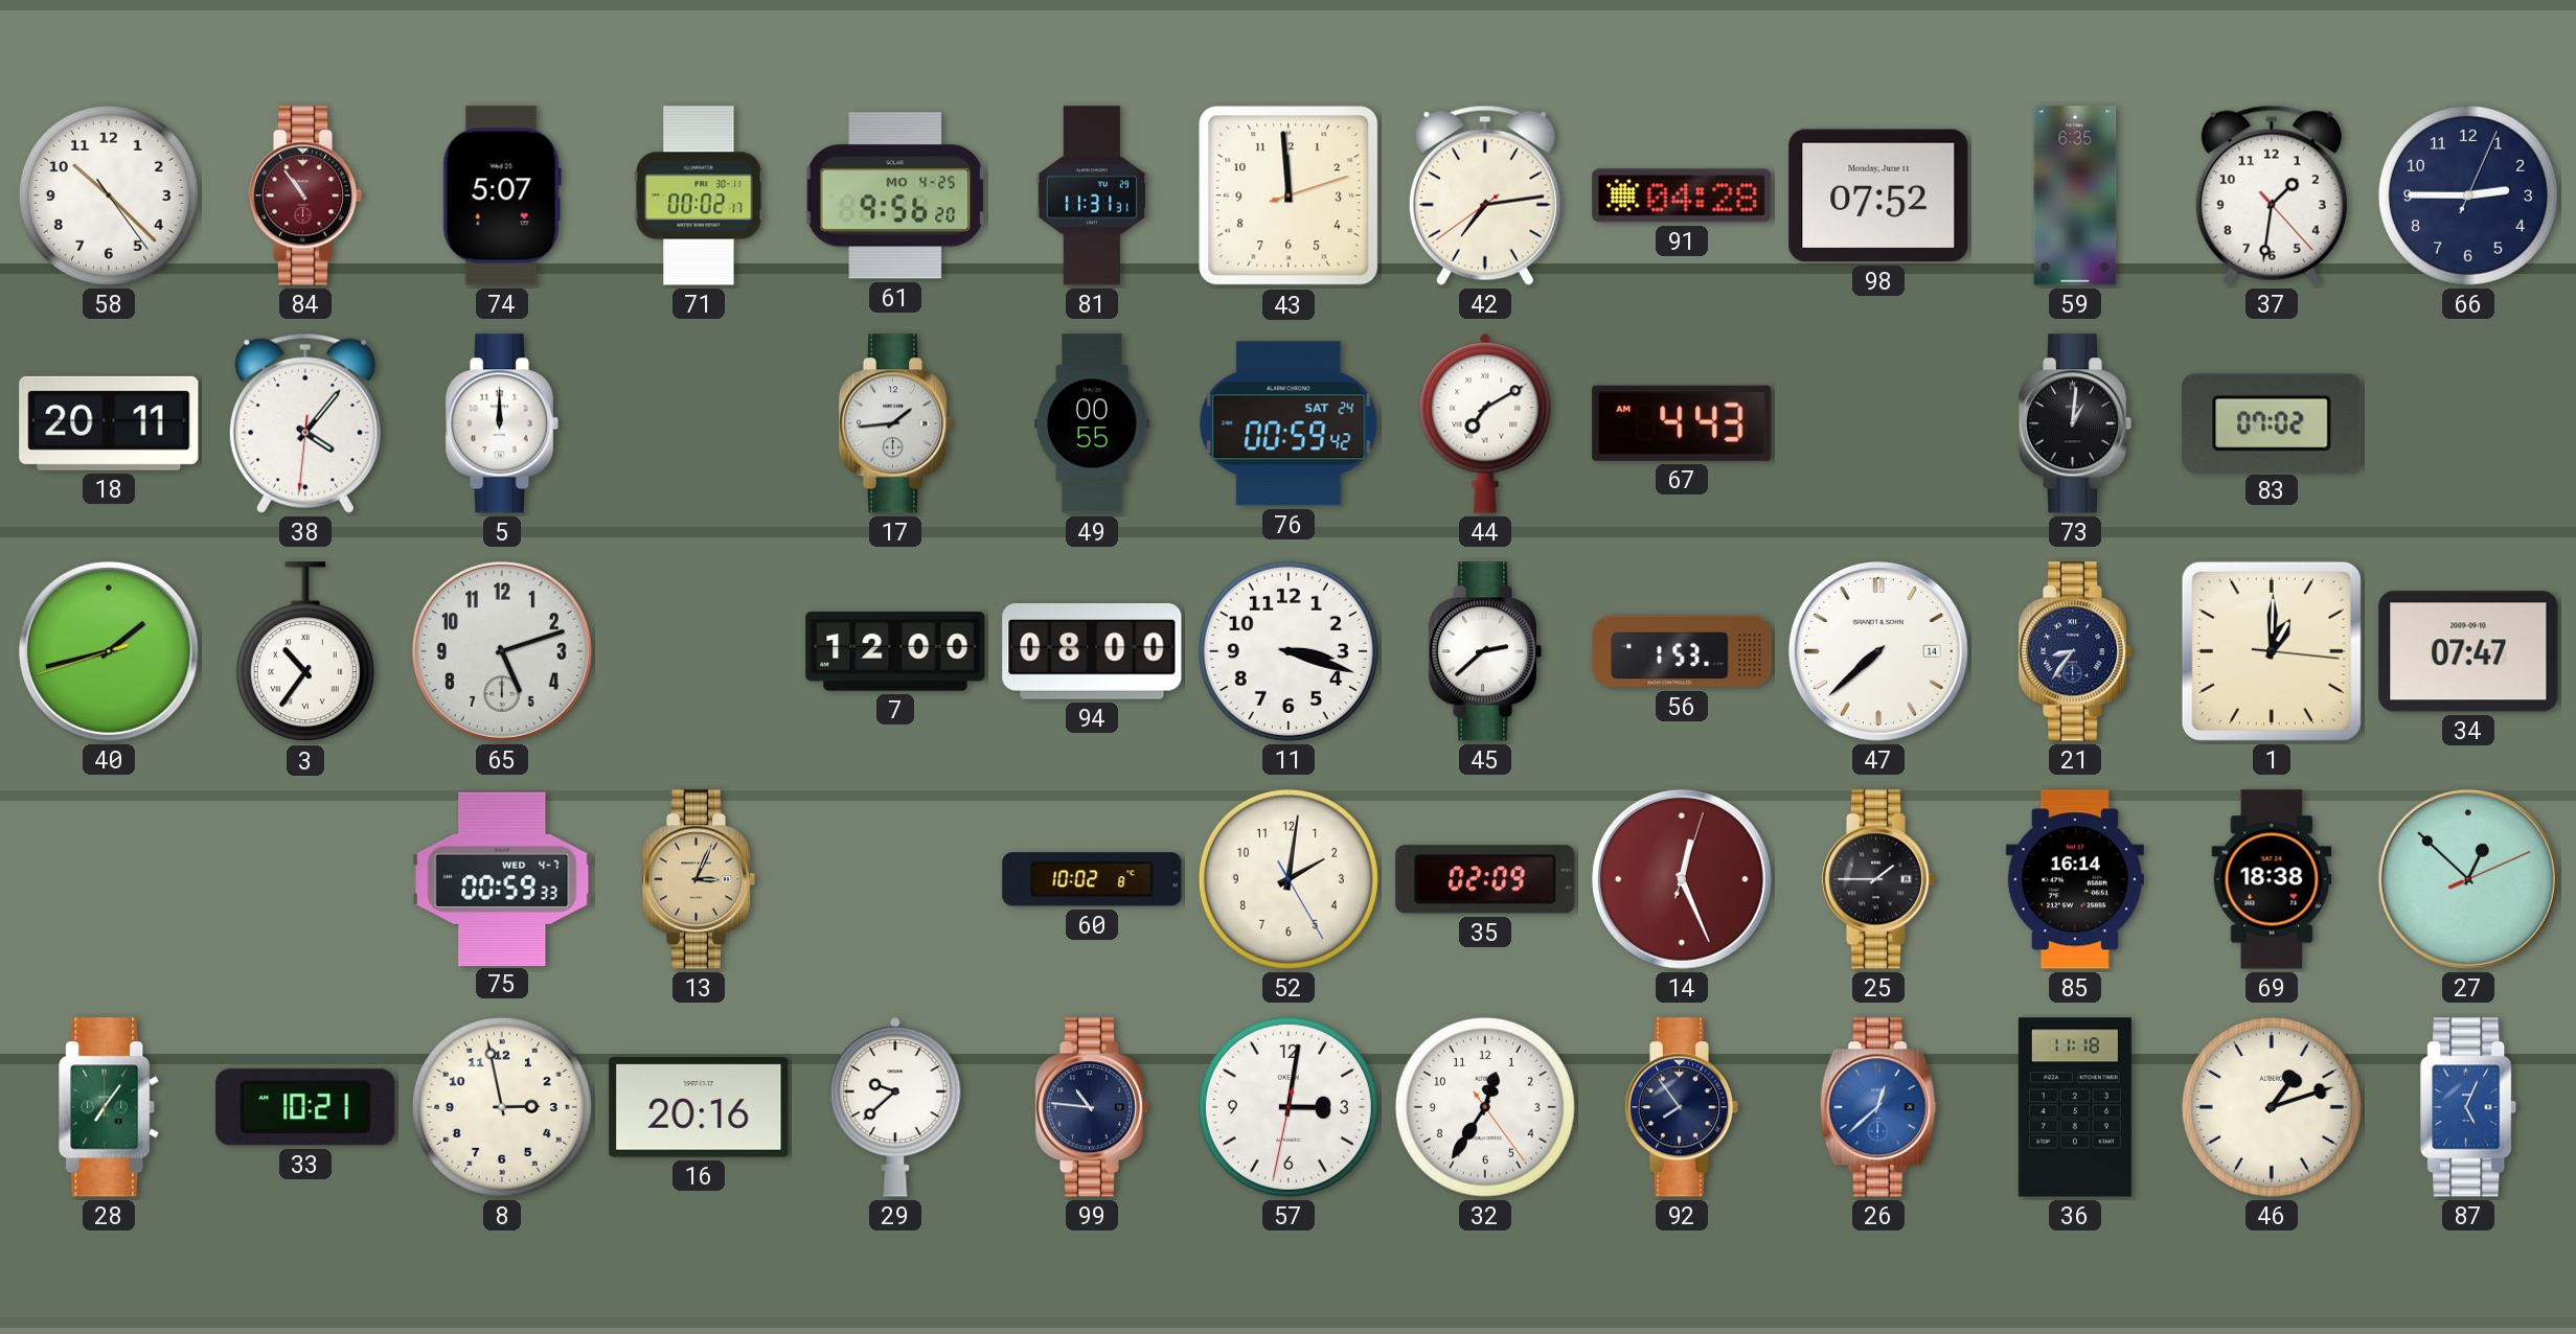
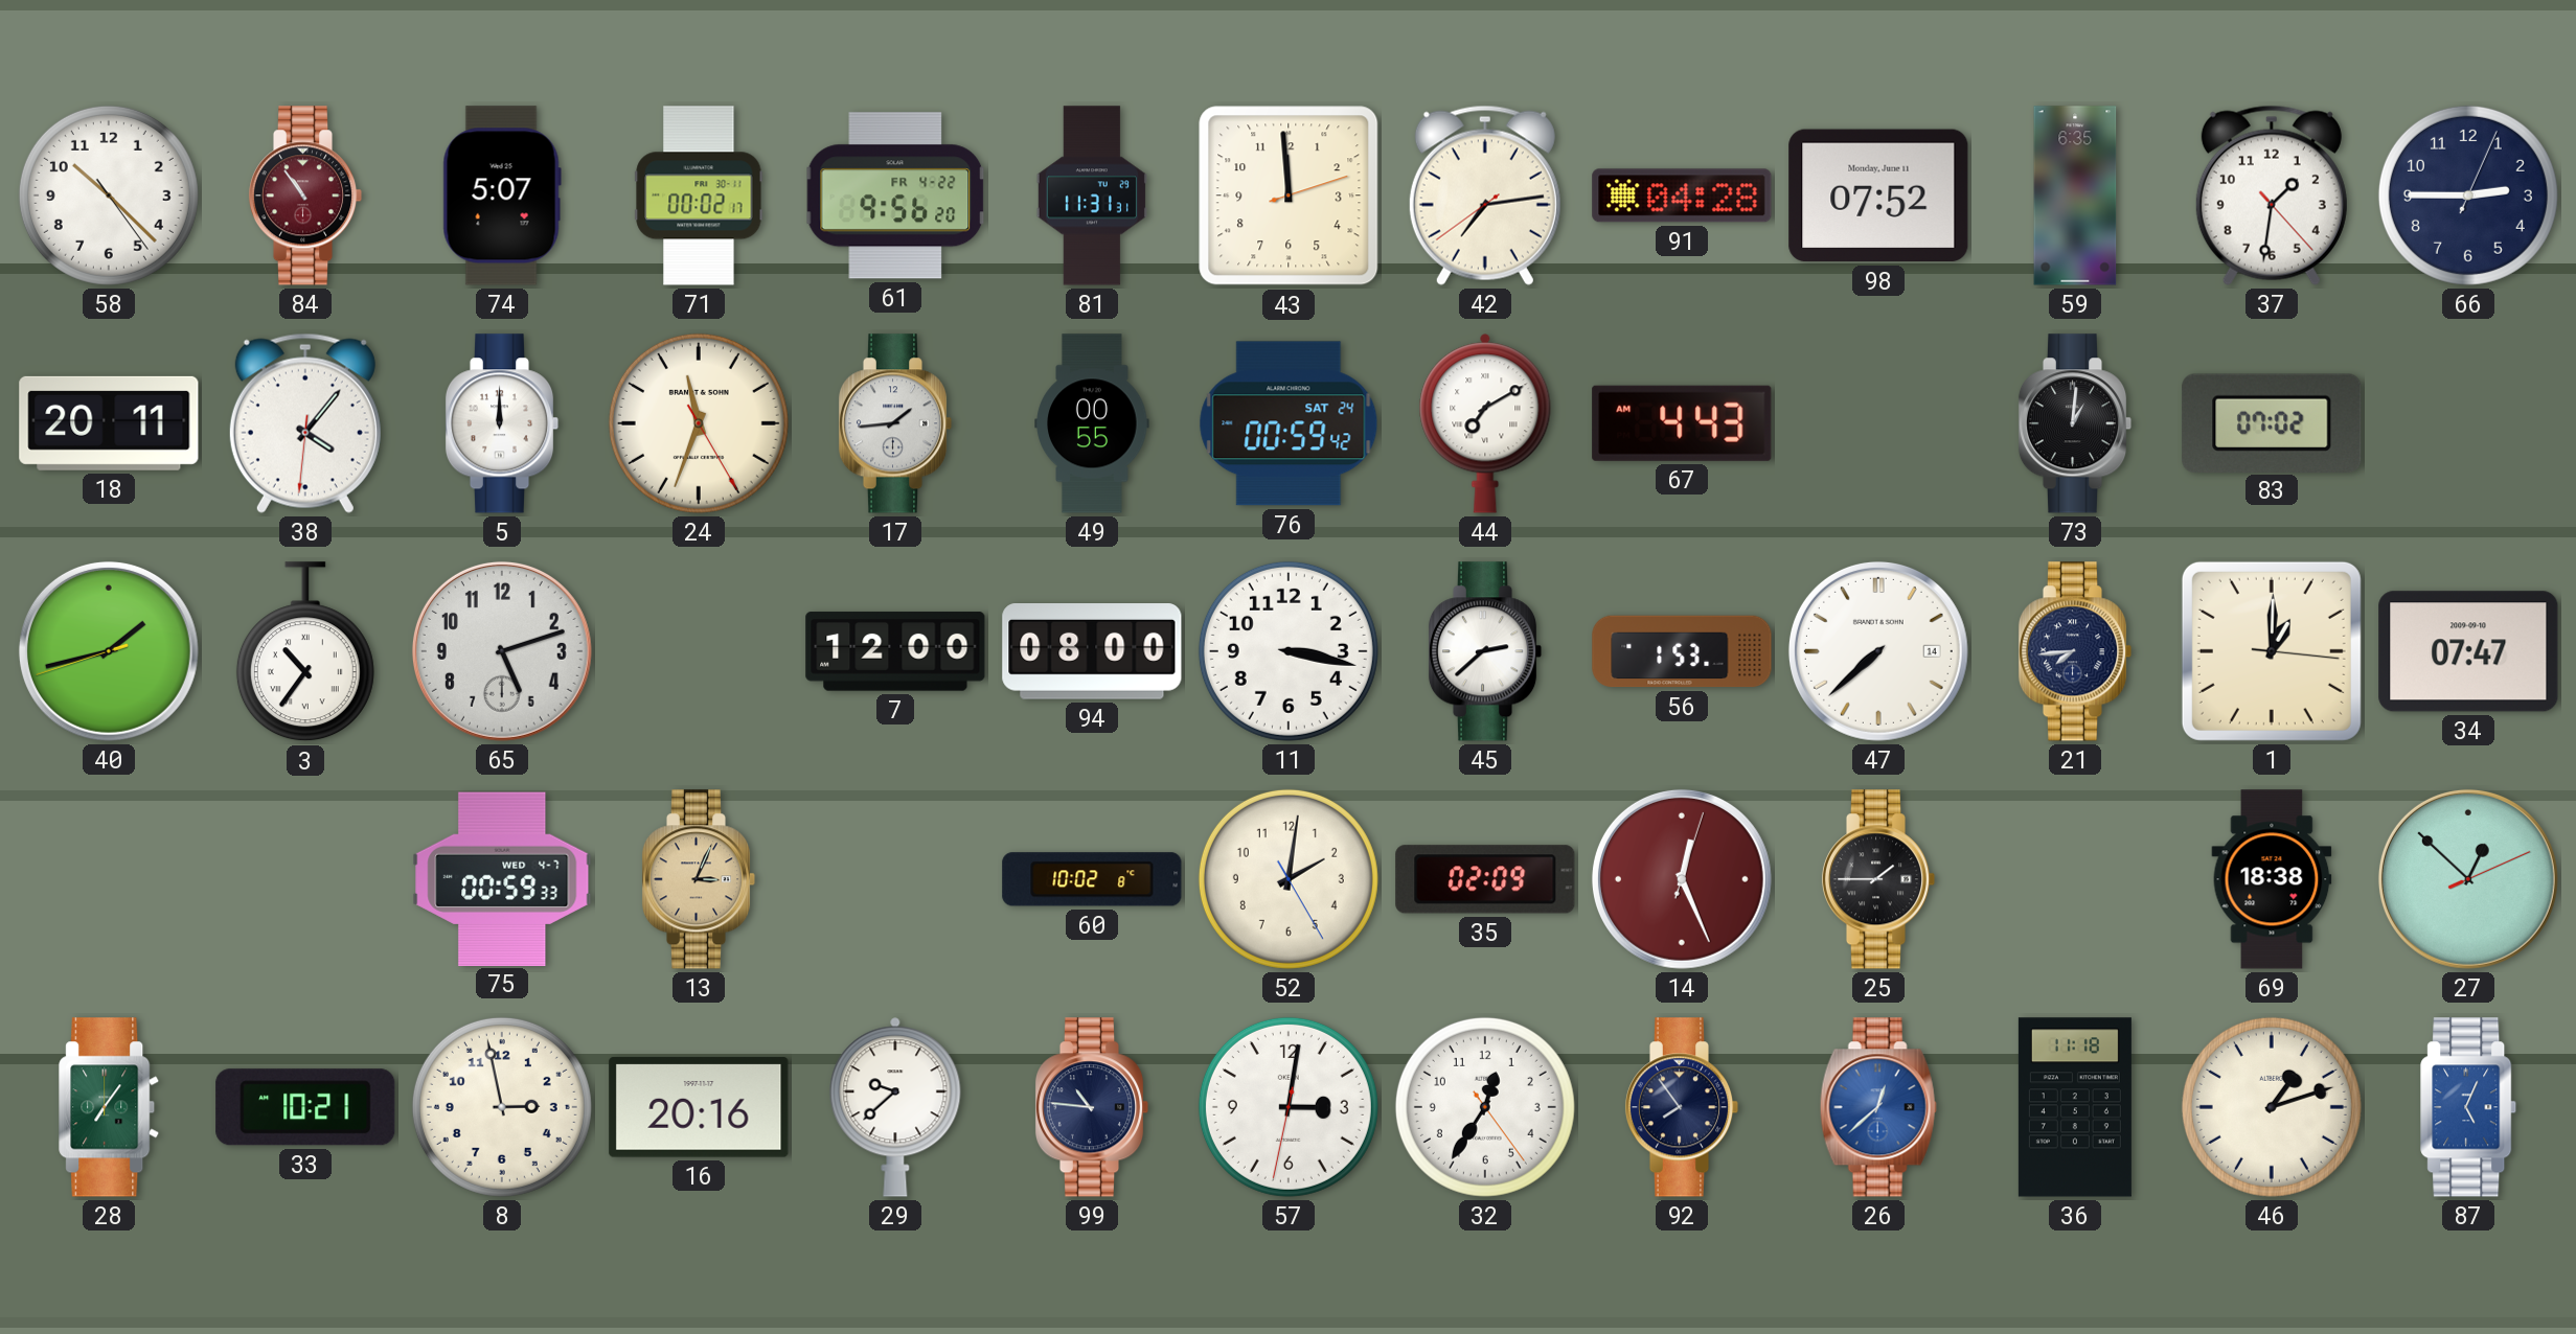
61 date: MO 4-25 -> FR 4-22
24: none -> 11:33
11: 3:18 -> 3:17
21: 8:36 -> 7:44
85: 16:14 -> none
